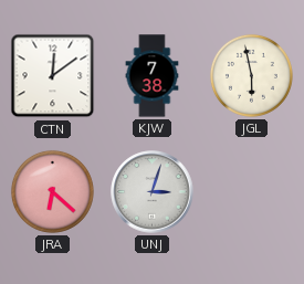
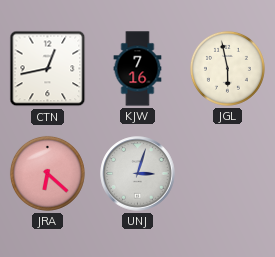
CTN: 12:09 -> 12:43
KJW: 7:38 -> 7:16
